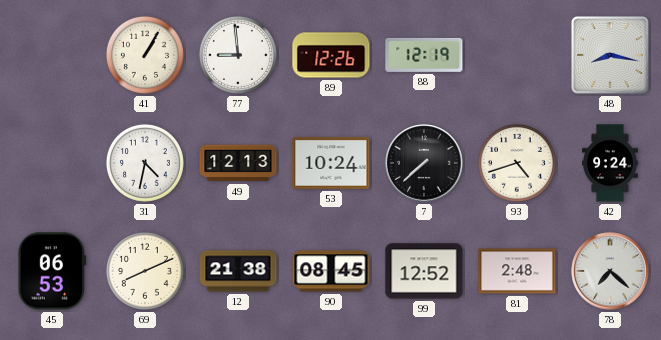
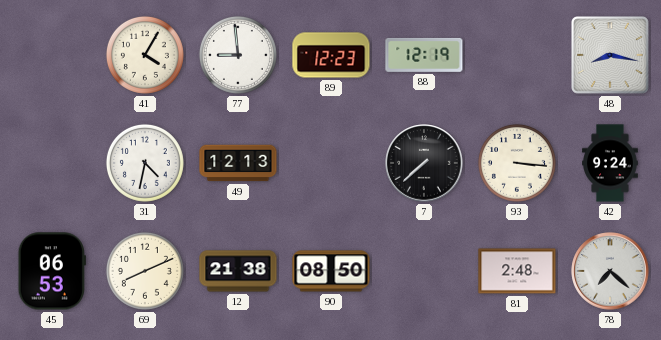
41: 1:05 -> 4:05
89: 12:26 -> 12:23
53: 10:24 -> none
93: 4:42 -> 3:16
90: 08:45 -> 08:50
99: 12:52 -> none
